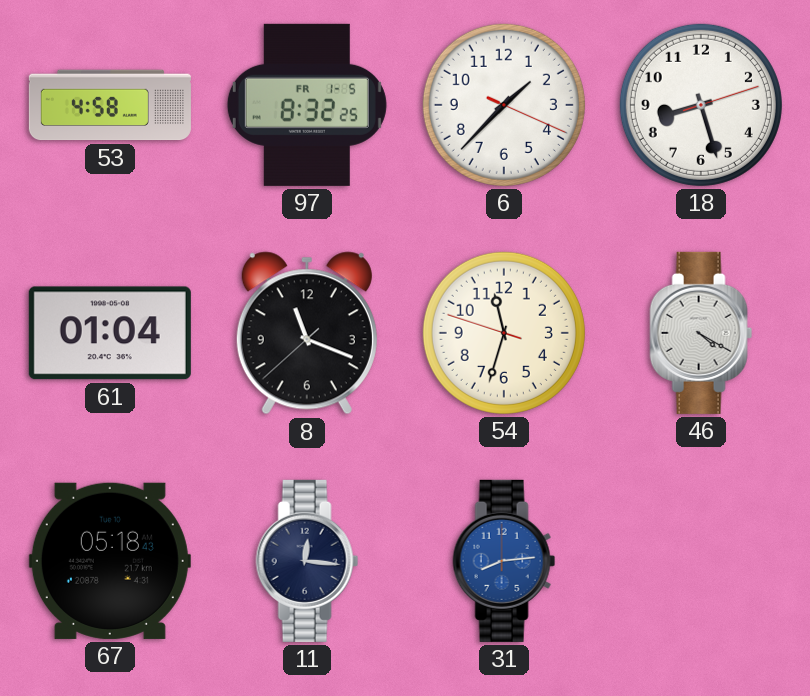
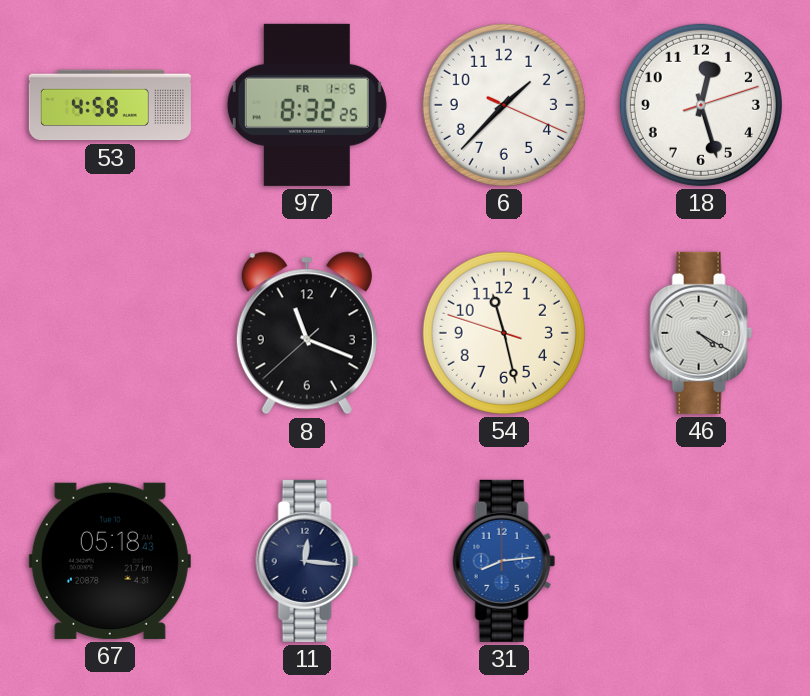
18: 8:27 -> 12:27
61: 01:04 -> none
54: 11:32 -> 11:27
